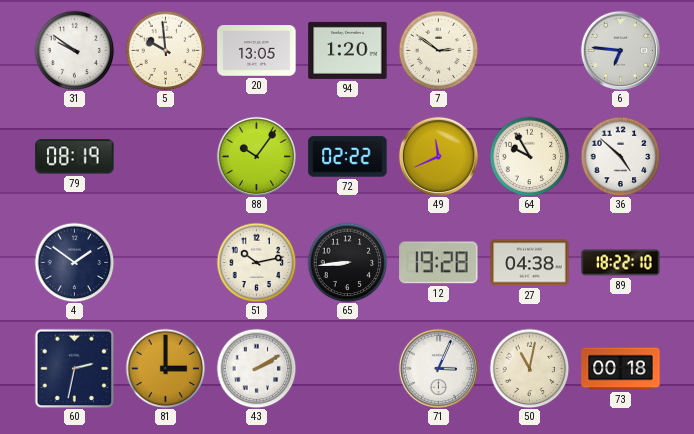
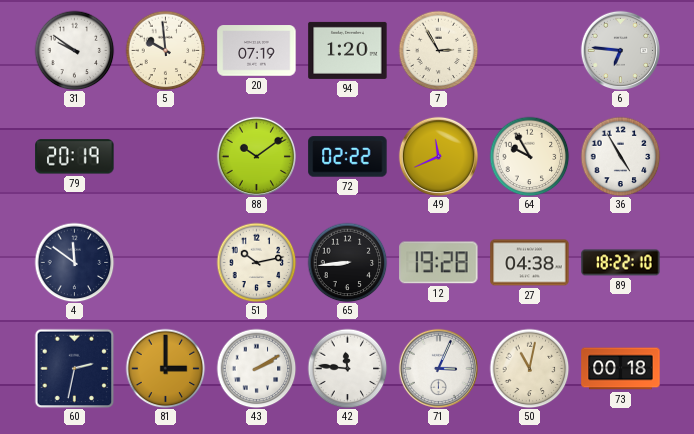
20: 13:05 -> 07:19
7: 2:51 -> 2:55
79: 08:19 -> 20:19
88: 10:06 -> 10:09
36: 4:52 -> 4:55
4: 1:51 -> 11:51
42: none -> 11:46
